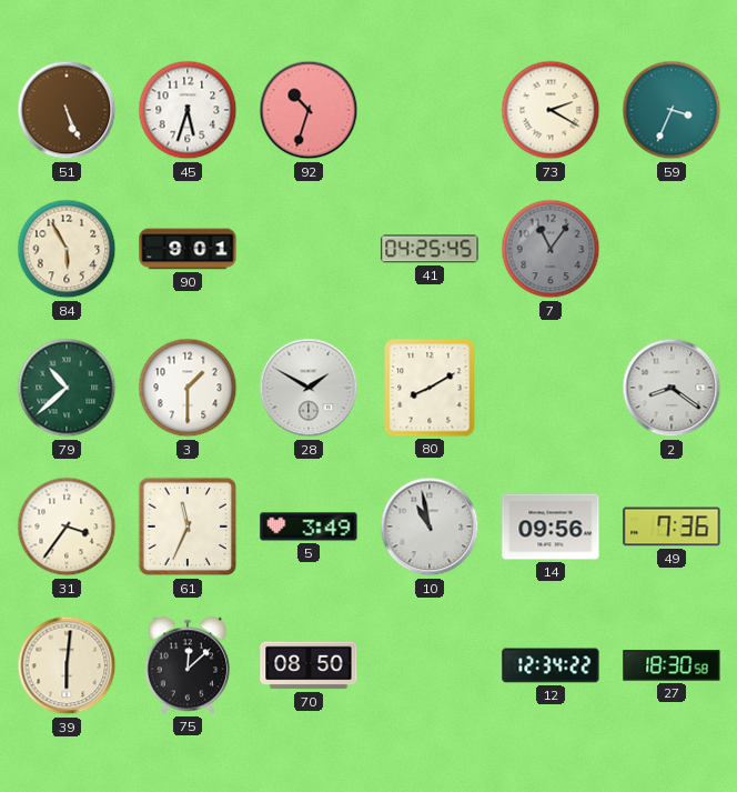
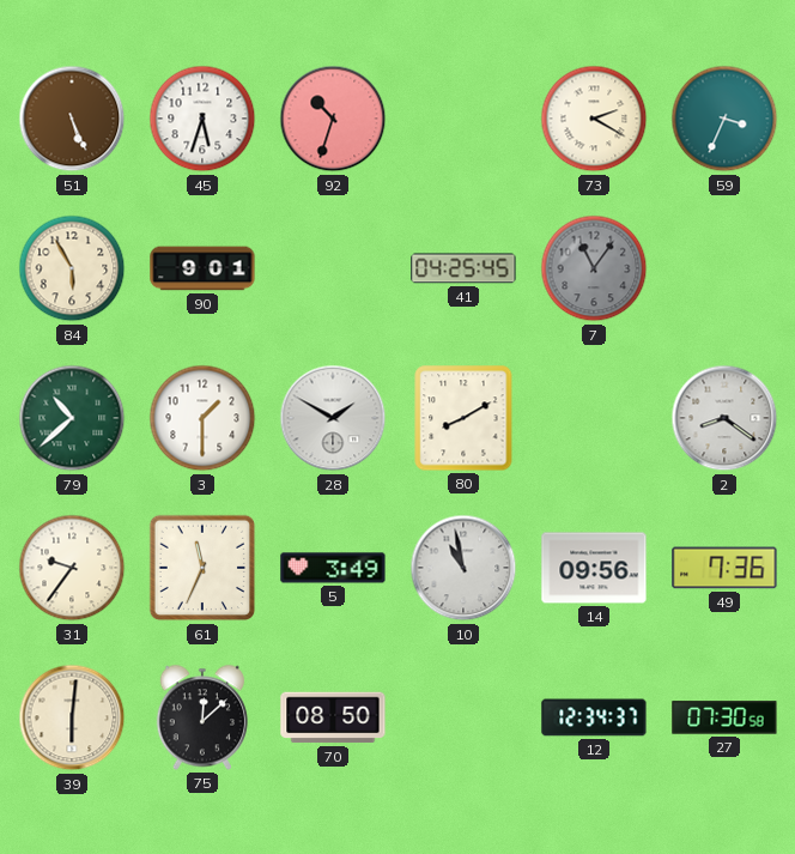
31: 3:36 -> 9:36
12: 12:34:22 -> 12:34:37
27: 18:30 -> 07:30
